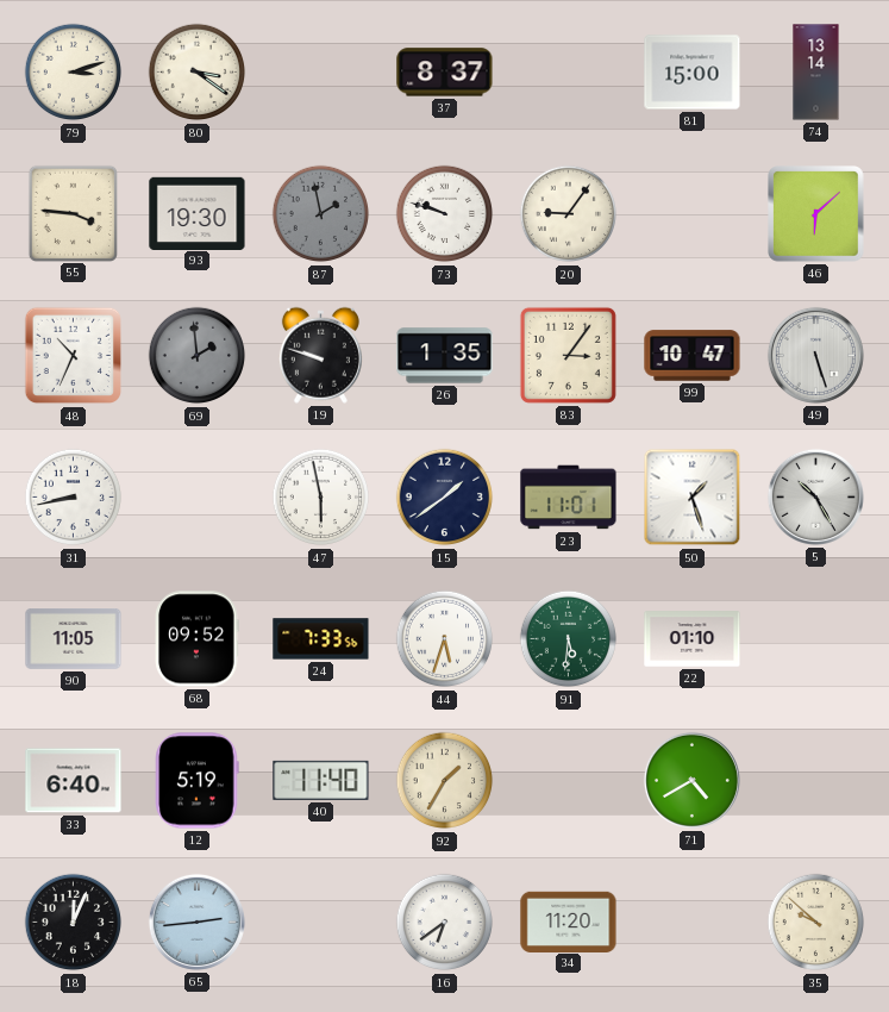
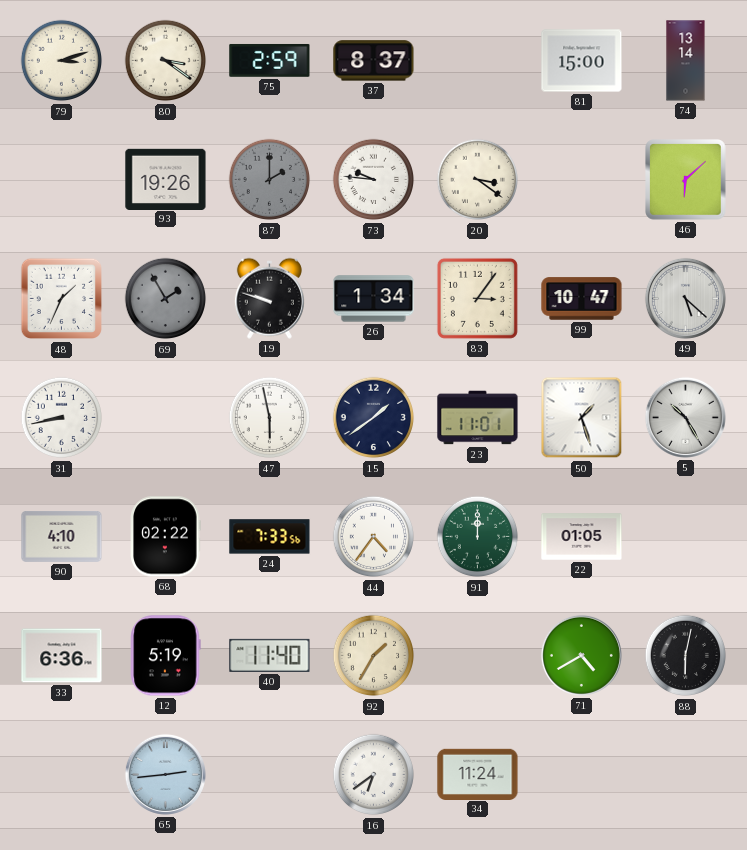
75: none -> 2:59
55: 3:46 -> none
93: 19:30 -> 19:26
87: 1:58 -> 2:00
73: 9:48 -> 9:46
20: 9:06 -> 3:21
48: 10:34 -> 1:34
69: 1:59 -> 1:55
26: 1:35 -> 1:34
49: 5:27 -> 5:22
90: 11:05 -> 4:10
68: 09:52 -> 02:22
44: 5:33 -> 4:36
91: 5:31 -> 12:00
22: 01:10 -> 01:05
33: 6:40 -> 6:36
88: none -> 6:02
18: 12:04 -> none
34: 11:20 -> 11:24
35: 9:52 -> none
